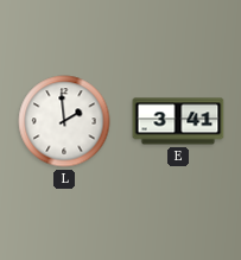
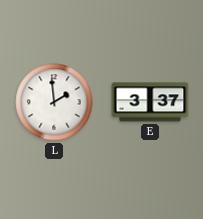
E: 3:41 -> 3:37
